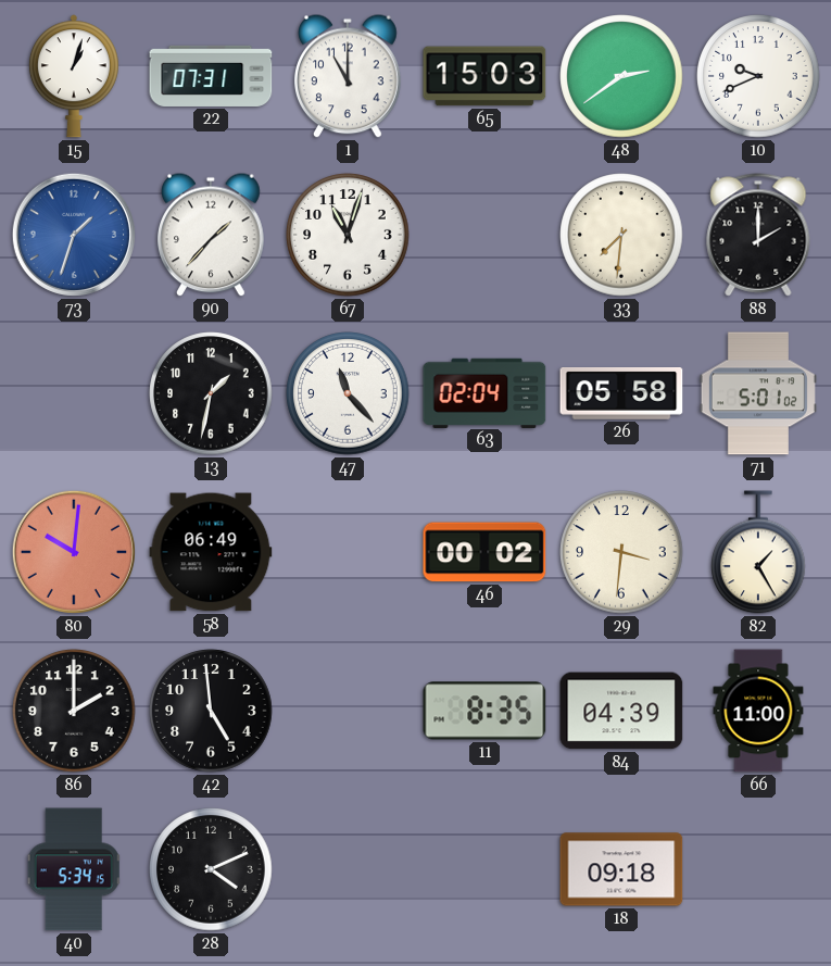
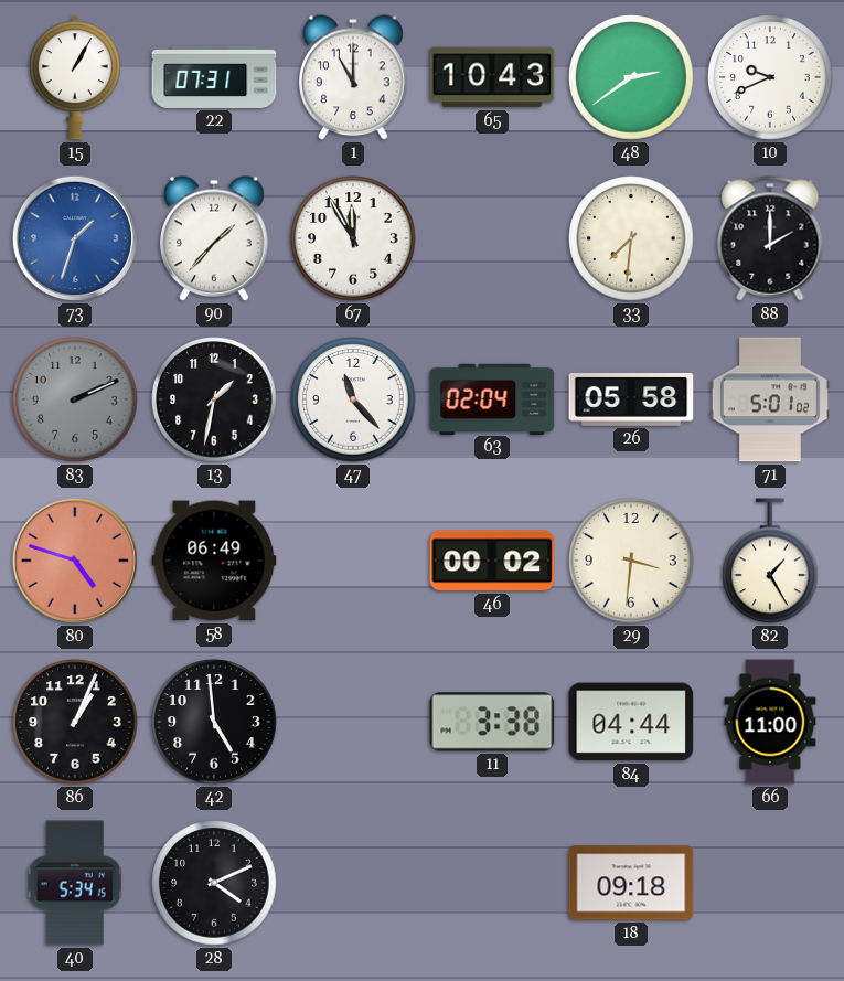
15: 1:03 -> 1:05
65: 15:03 -> 10:43
67: 11:03 -> 11:55
83: none -> 2:11
80: 10:01 -> 4:48
86: 2:00 -> 1:04
11: 8:35 -> 3:38
84: 04:39 -> 04:44
